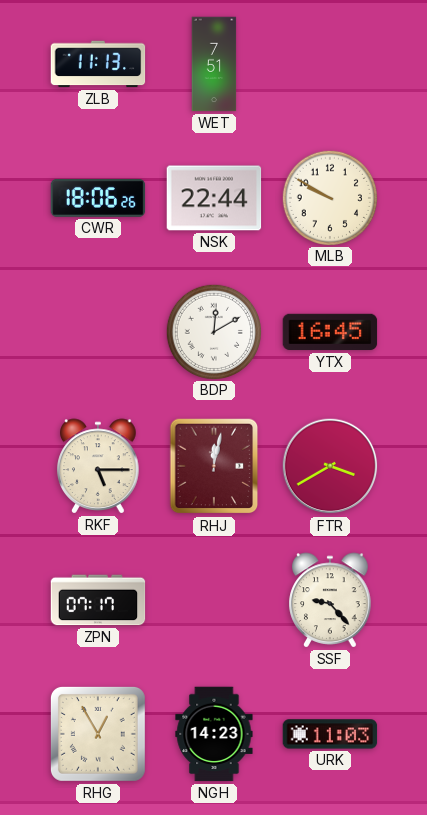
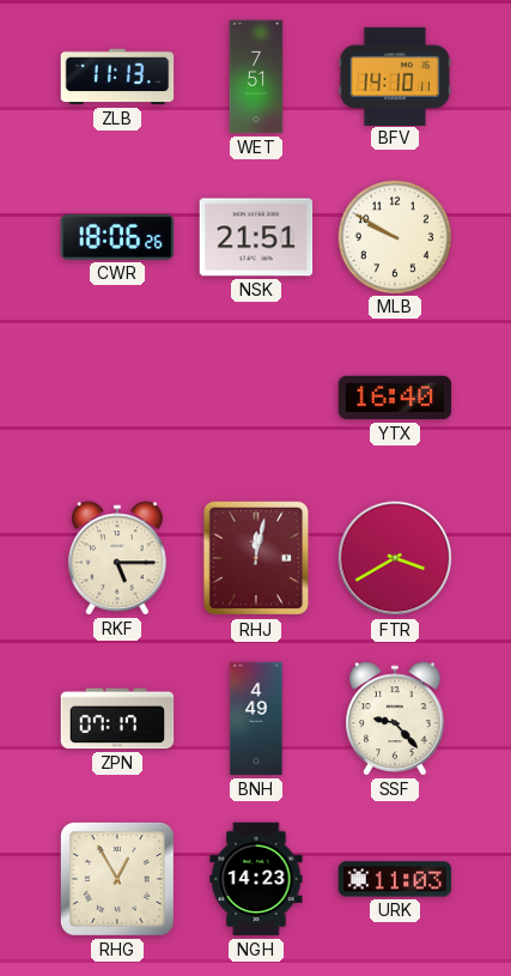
BFV: none -> 14:10
NSK: 22:44 -> 21:51
BDP: 12:10 -> none
YTX: 16:45 -> 16:40
BNH: none -> 4:49
